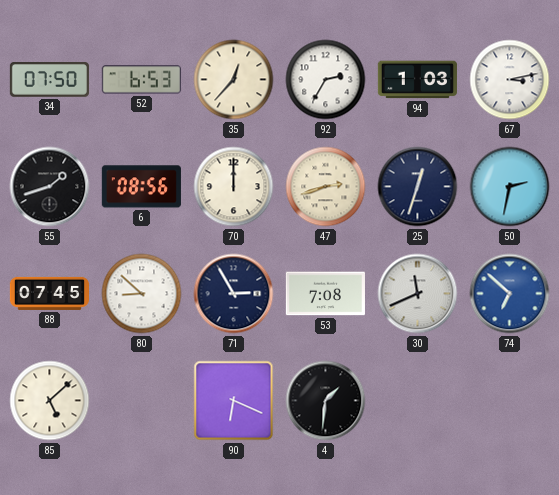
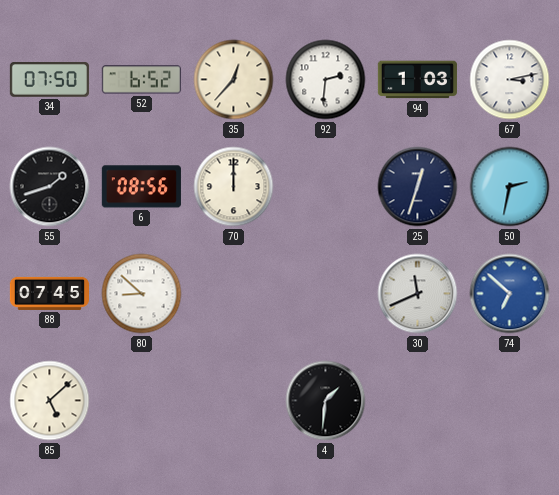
52: 6:53 -> 6:52
92: 2:35 -> 2:31
47: 2:42 -> none
71: 2:55 -> none
53: 7:08 -> none
90: 6:19 -> none
